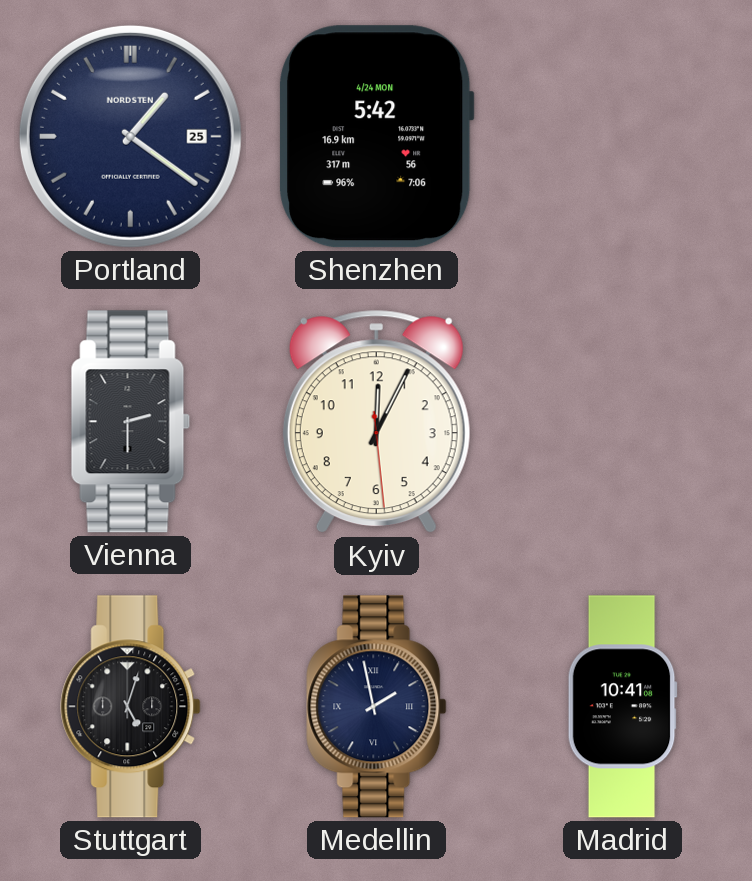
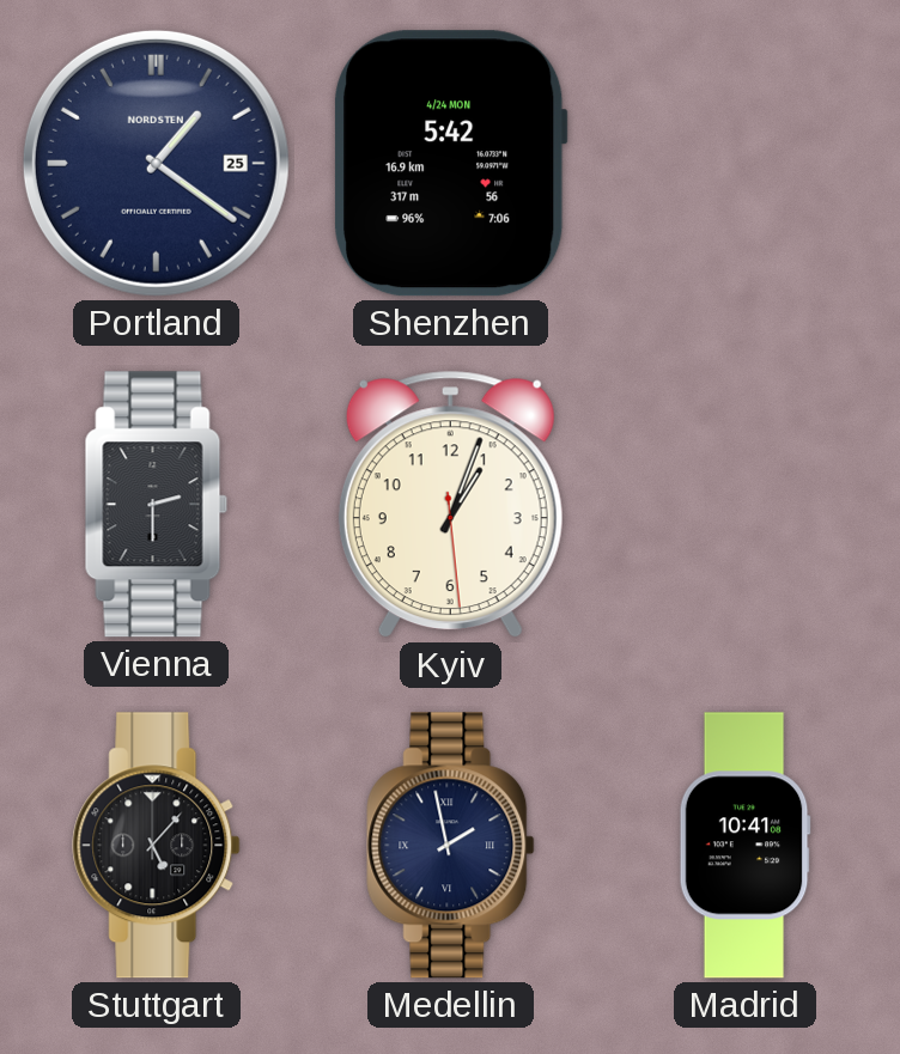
Kyiv: 12:04 -> 1:03
Stuttgart: 5:03 -> 5:07
